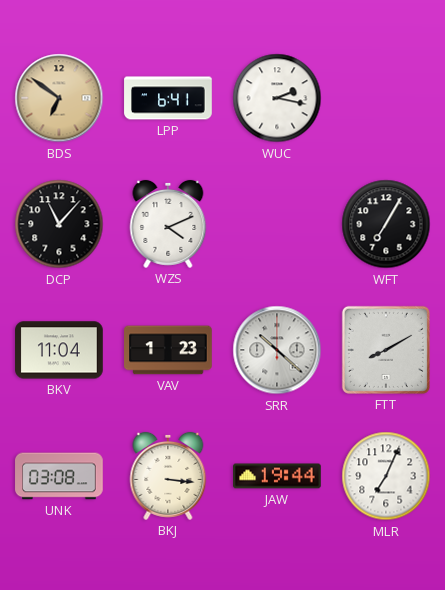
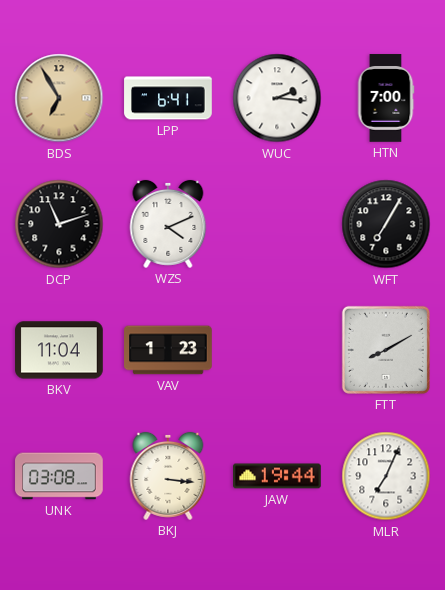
BDS: 6:51 -> 6:55
WUC: 2:17 -> 2:16
HTN: none -> 7:00
DCP: 11:07 -> 11:12
SRR: 10:22 -> none
